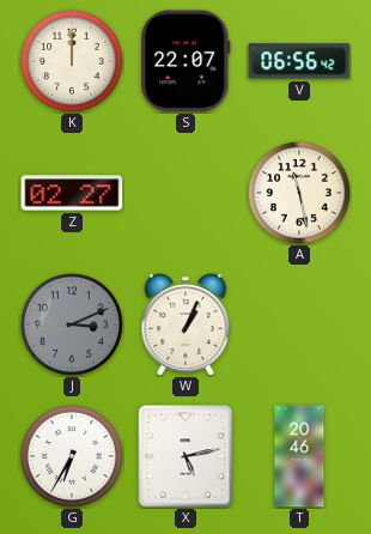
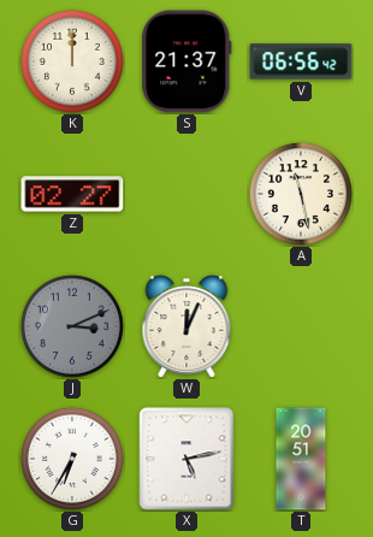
S: 22:07 -> 21:37
W: 1:04 -> 12:04
T: 20:46 -> 20:51
